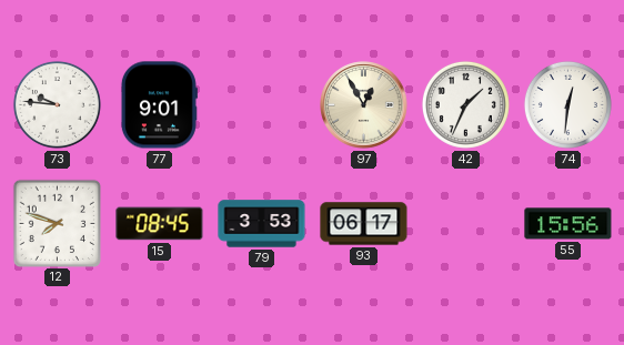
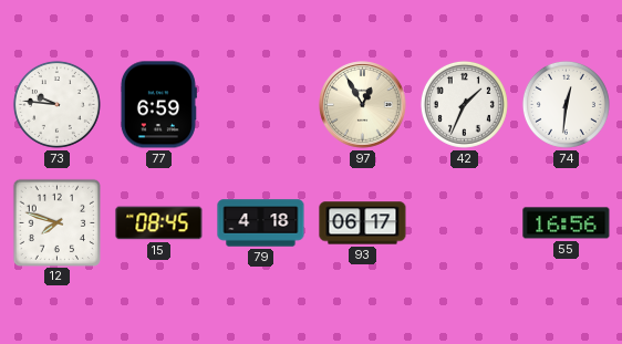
77: 9:01 -> 6:59
79: 3:53 -> 4:18
55: 15:56 -> 16:56
